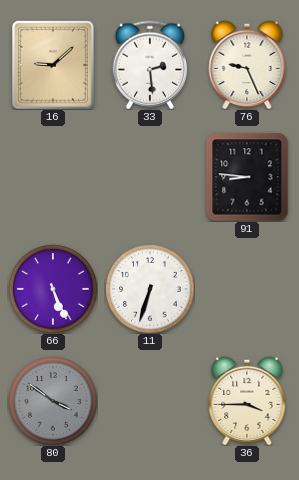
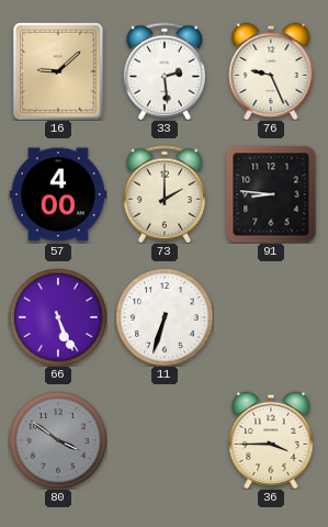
57: none -> 4:00
73: none -> 2:00
